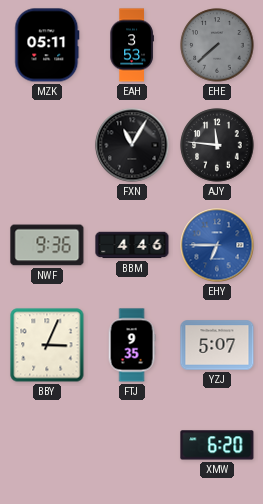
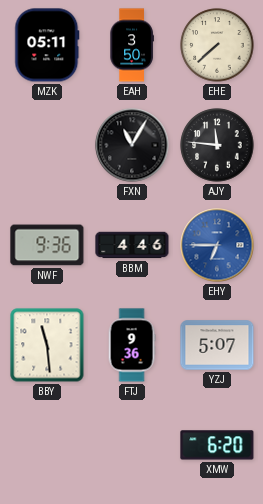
EAH: 3:53 -> 3:50
EHE dial: grey -> cream
BBY: 3:04 -> 11:29
FTJ: 9:35 -> 9:36
